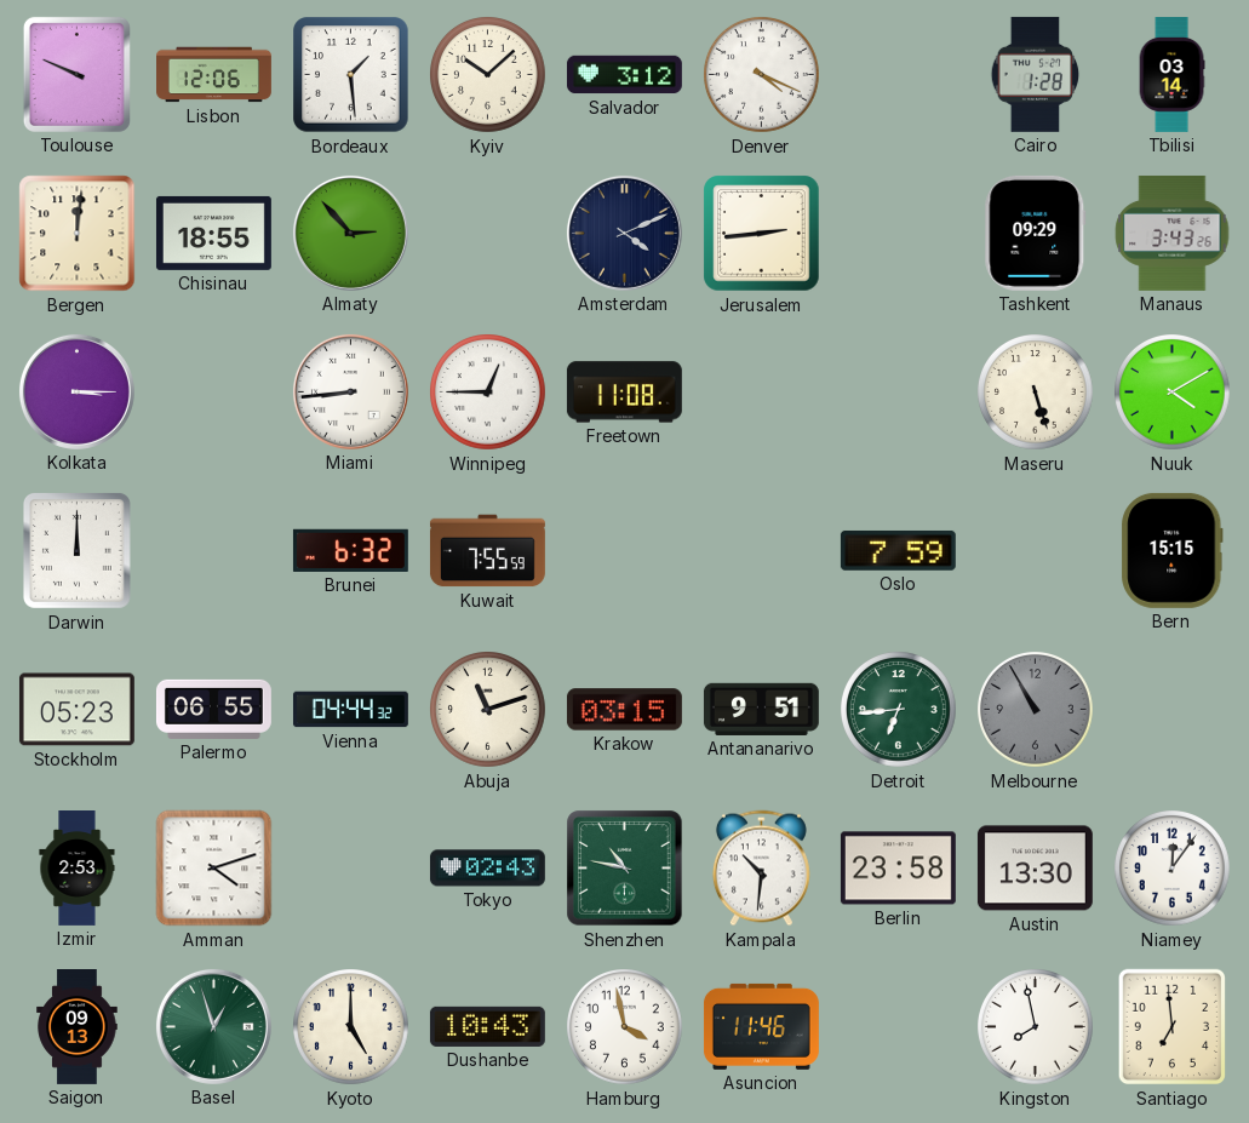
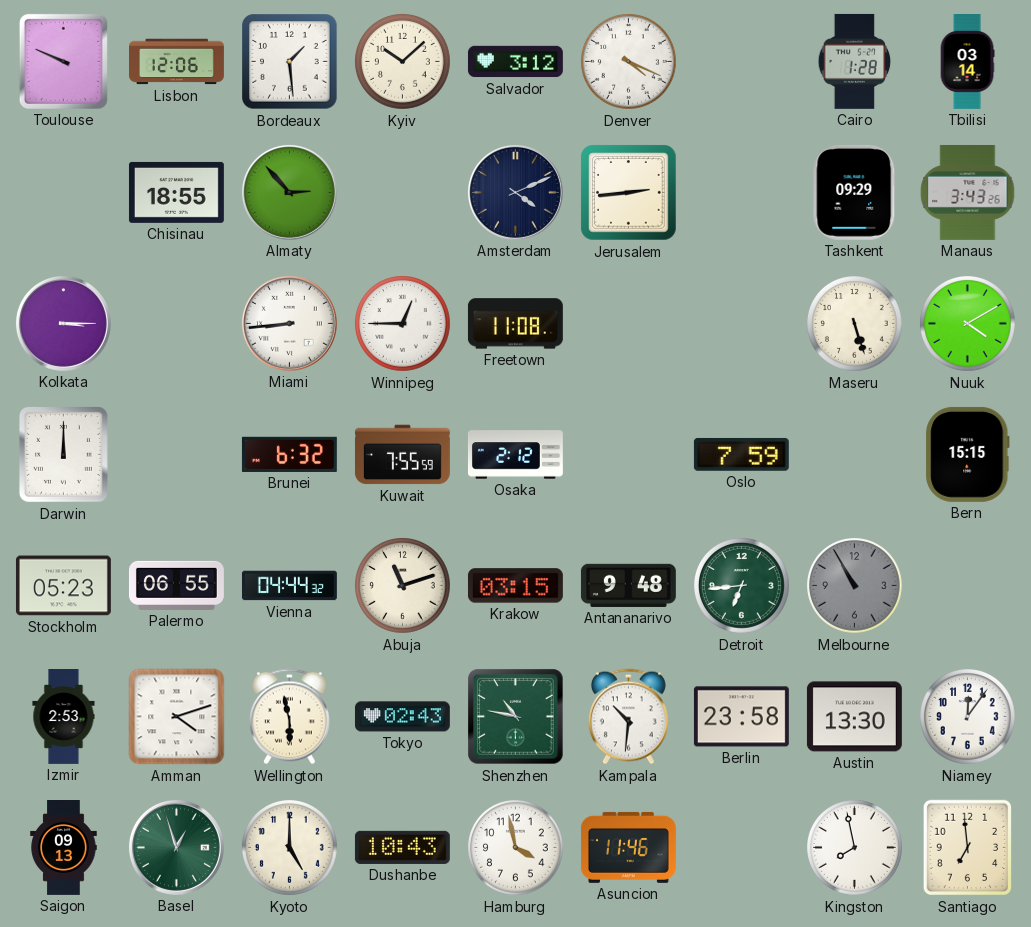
Bergen: 12:01 -> none
Osaka: none -> 2:12
Antananarivo: 9:51 -> 9:48
Wellington: none -> 5:58
